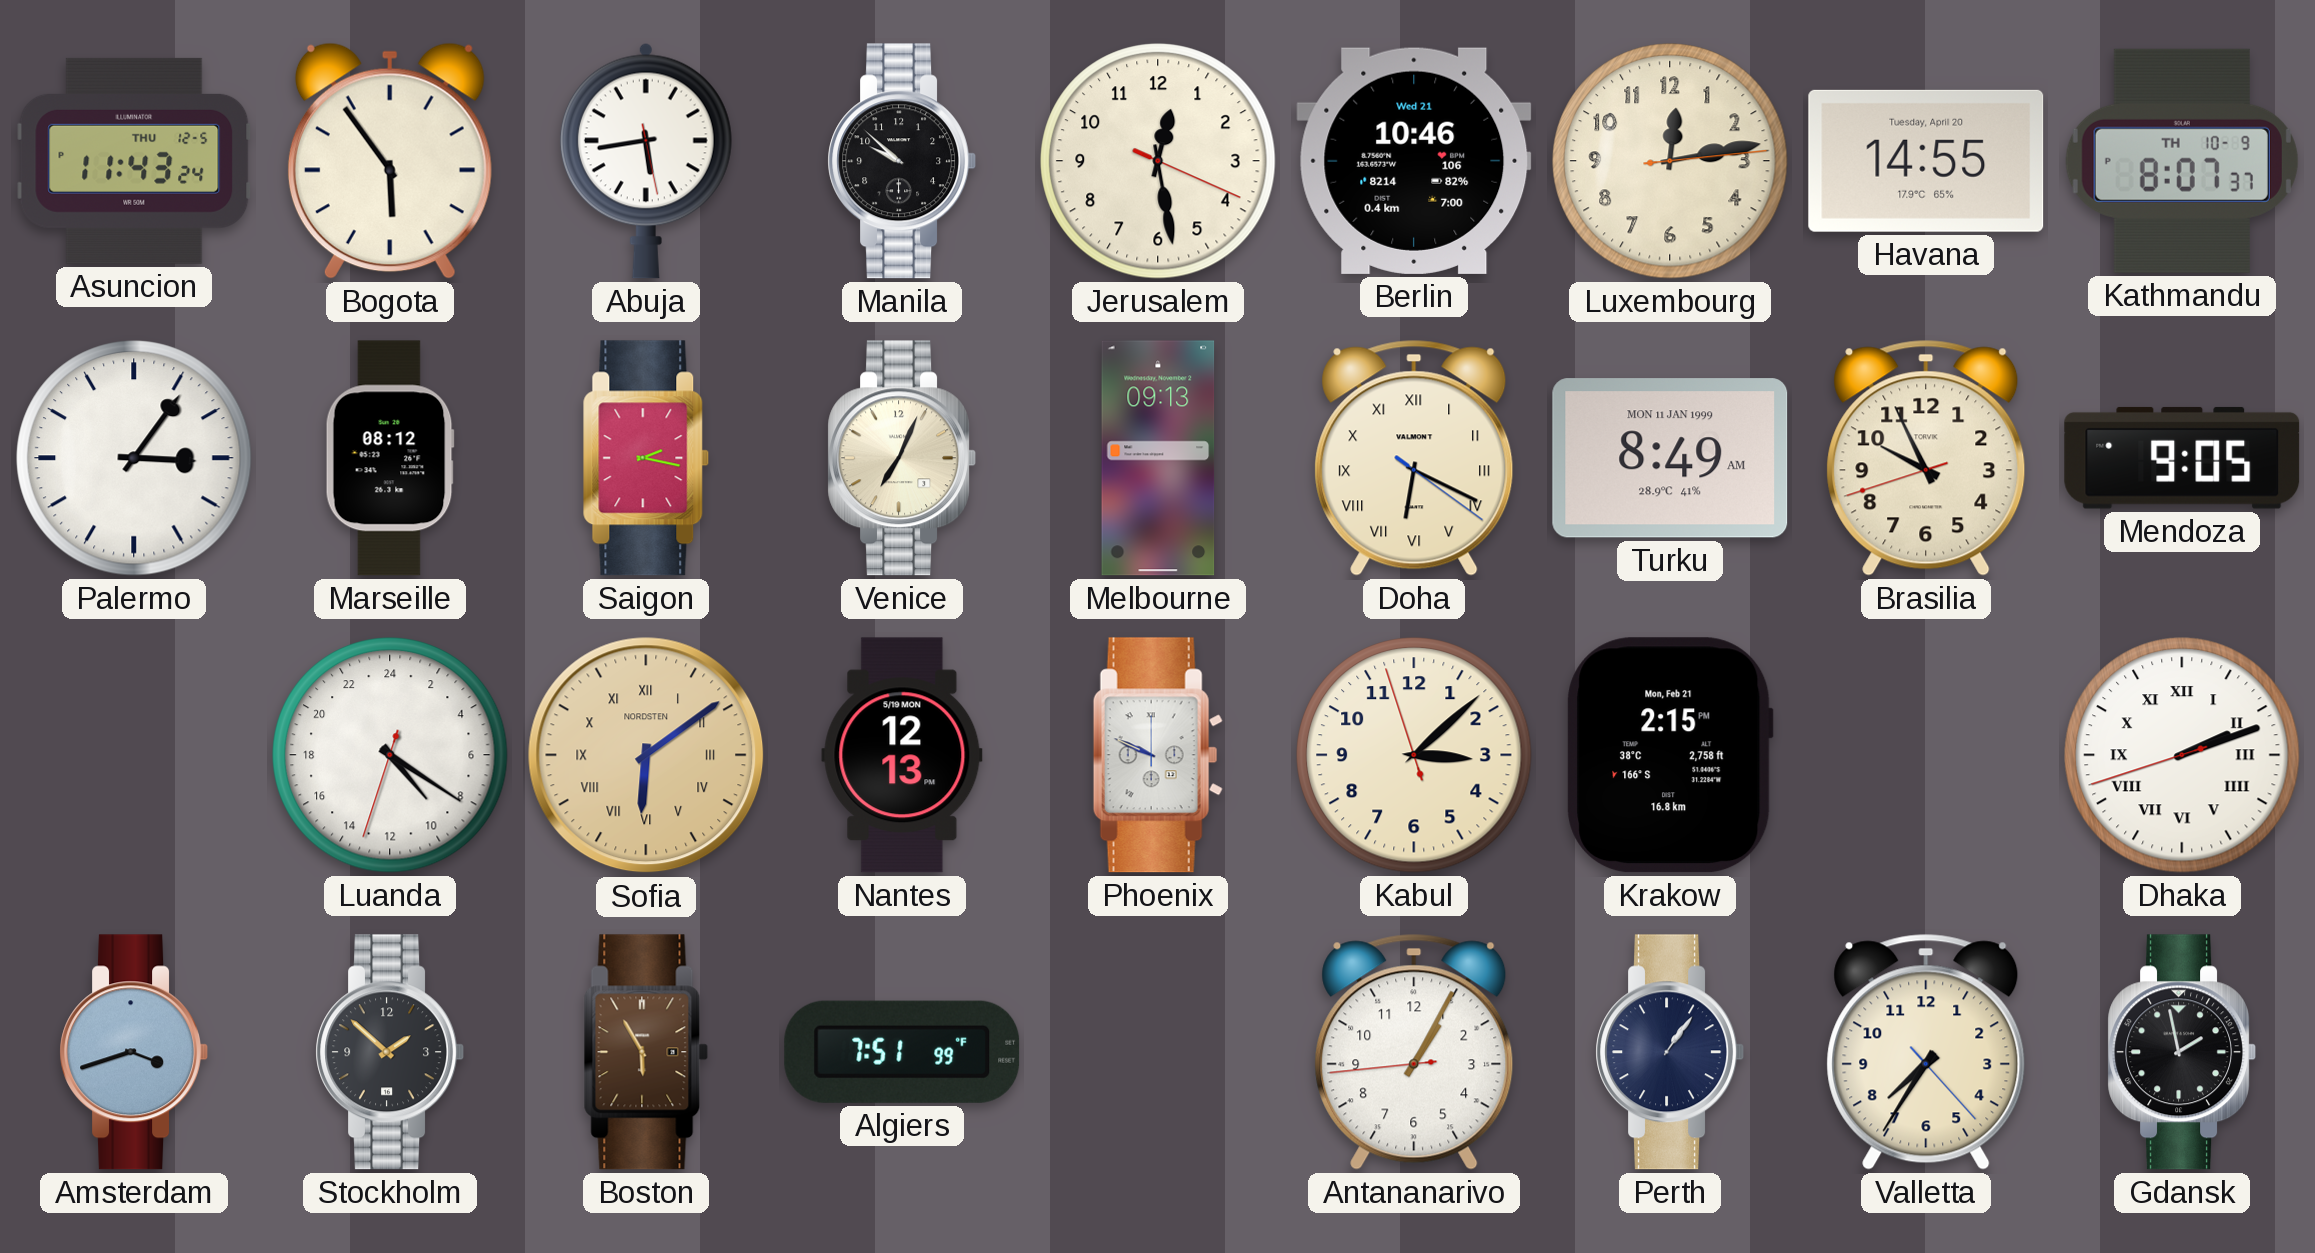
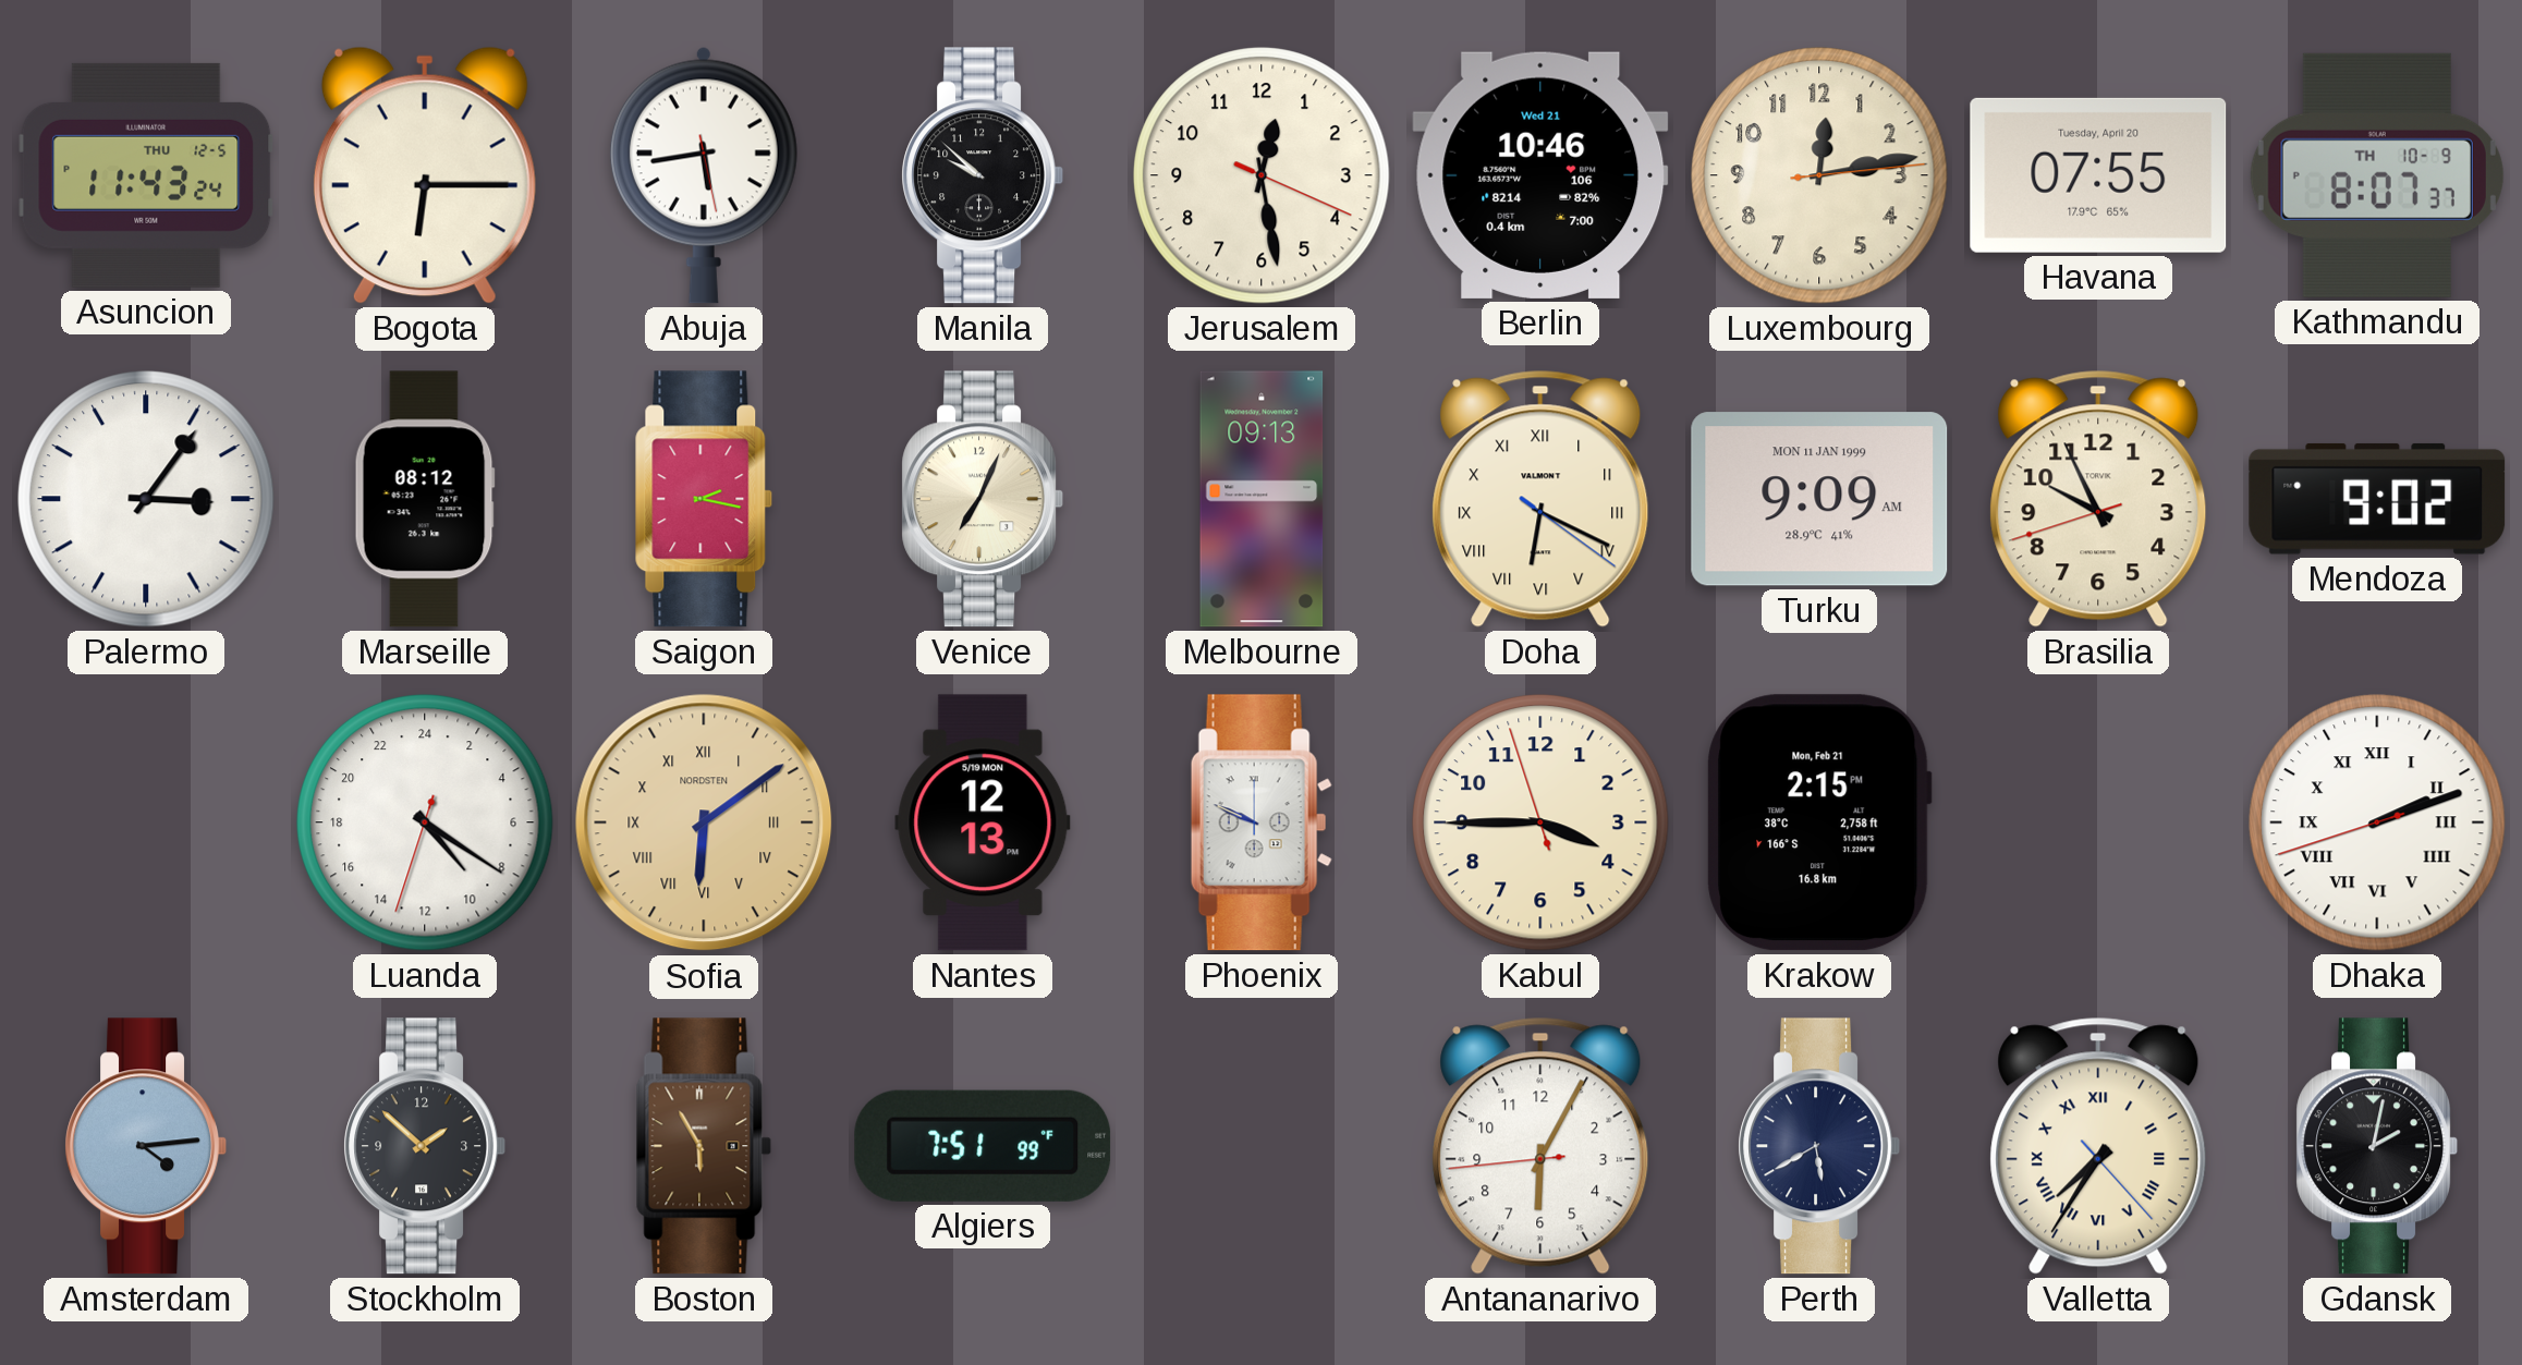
Bogota: 5:54 -> 6:15
Havana: 14:55 -> 07:55
Turku: 8:49 -> 9:09
Mendoza: 9:05 -> 9:02
Kabul: 3:07 -> 3:44
Amsterdam: 3:42 -> 4:14
Antananarivo: 1:04 -> 6:04
Perth: 1:06 -> 5:40
Valletta numerals: Arabic -> Roman
Gdansk: 1:58 -> 2:02
